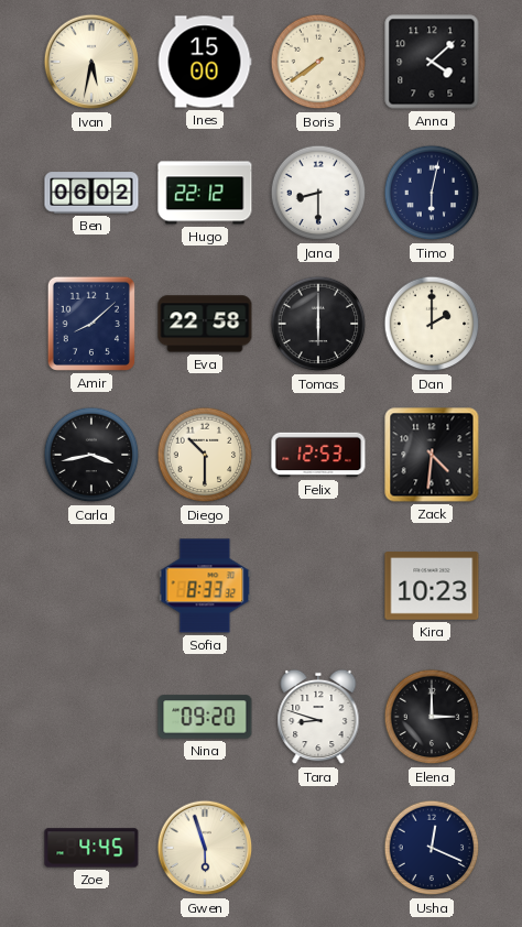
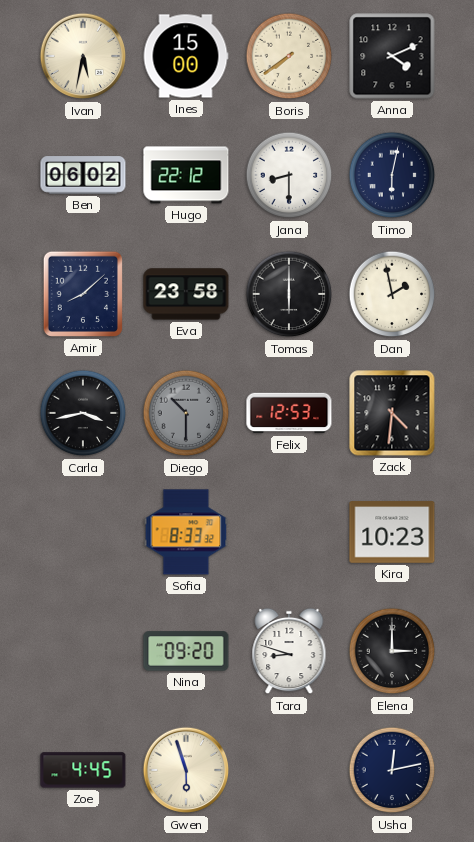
Anna: 4:08 -> 4:11
Eva: 22:58 -> 23:58
Dan: 2:00 -> 1:58
Diego dial: cream -> grey
Usha: 12:19 -> 12:13
